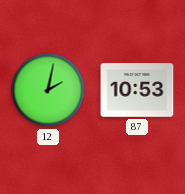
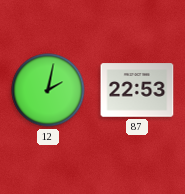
87: 10:53 -> 22:53
